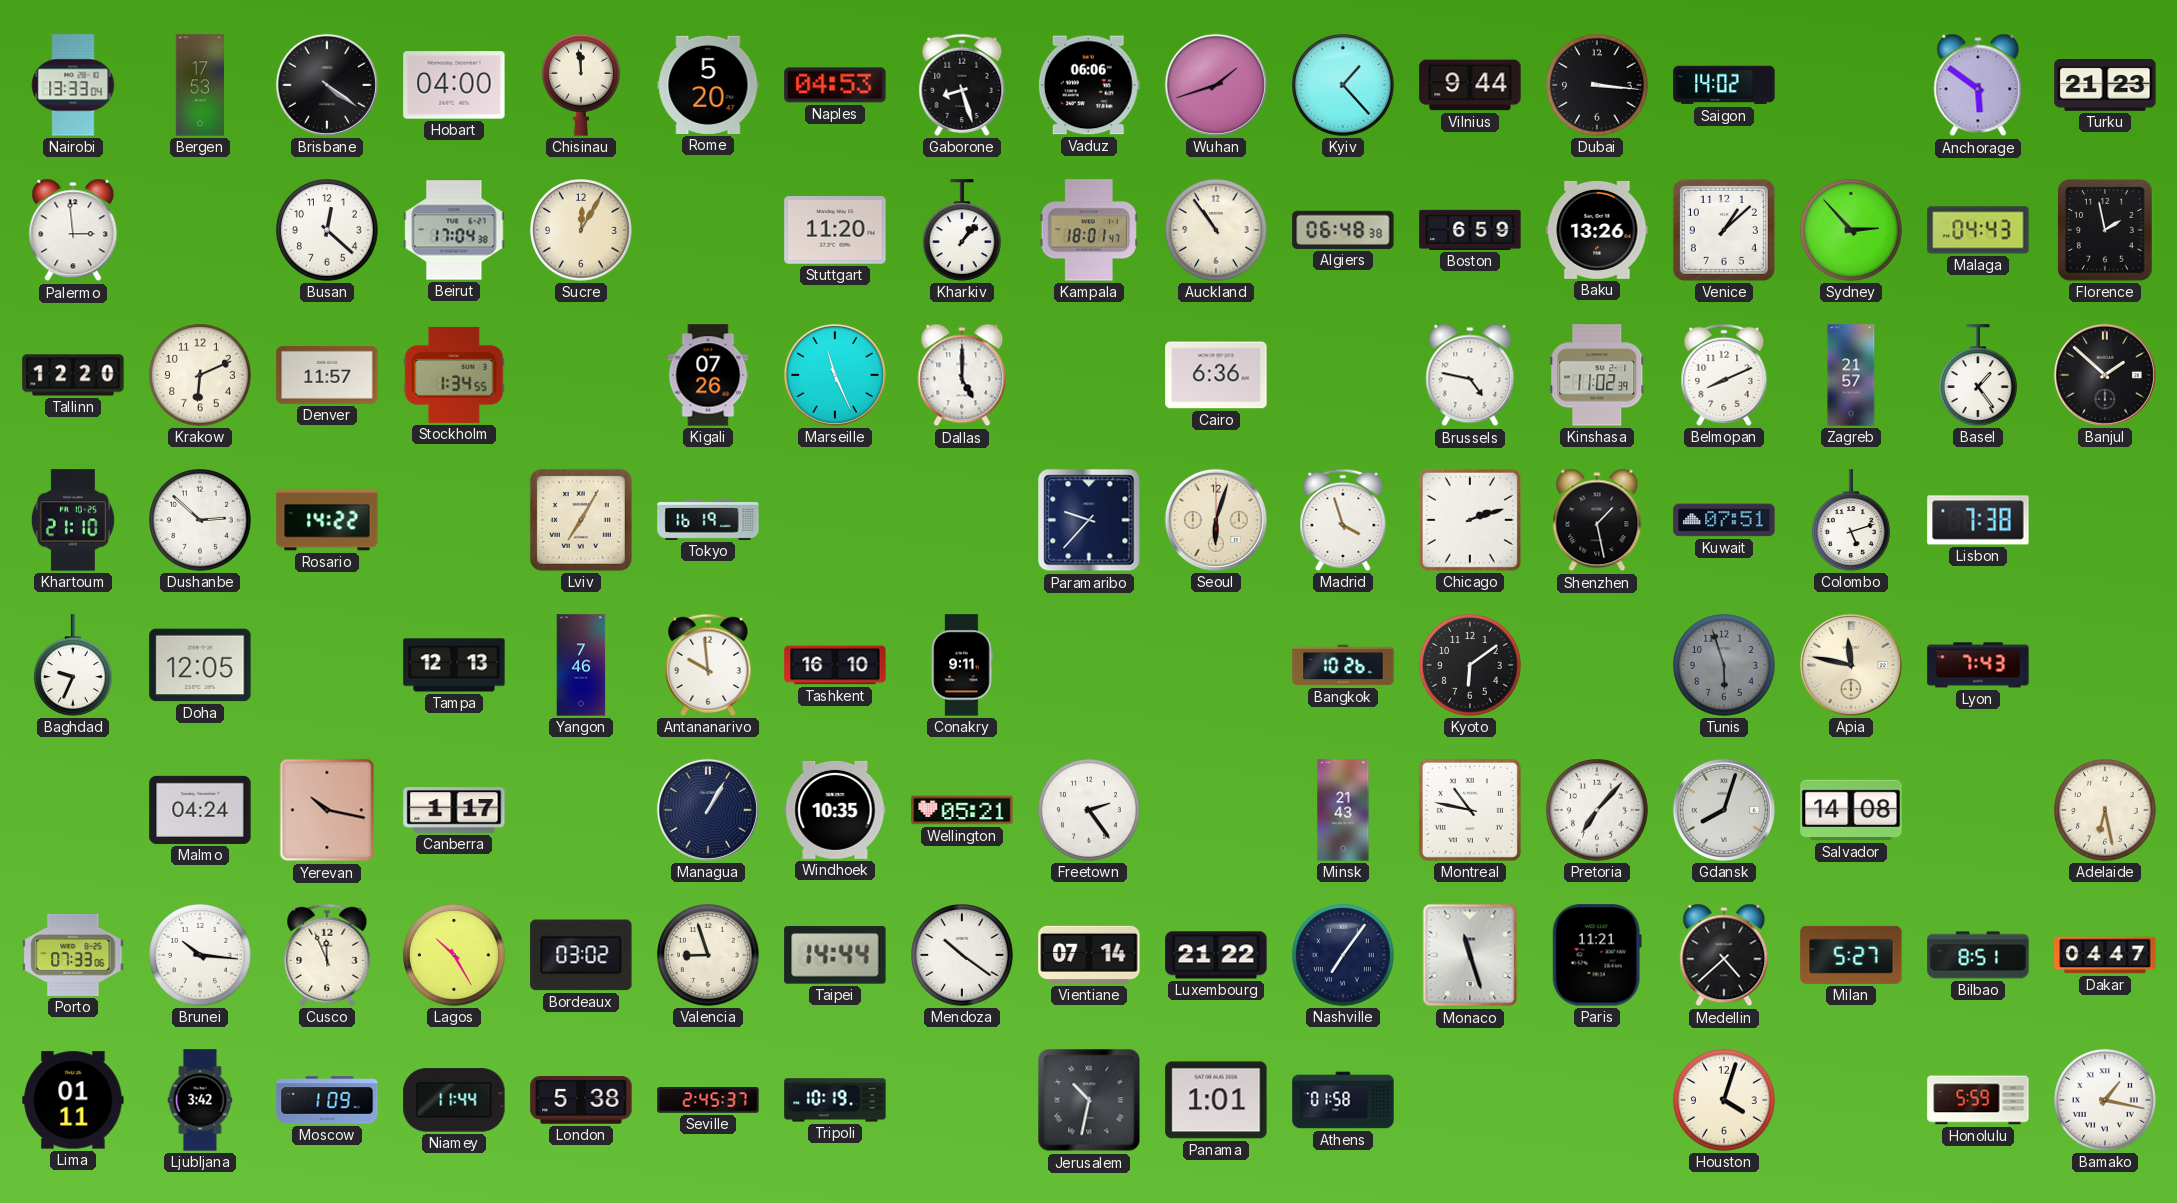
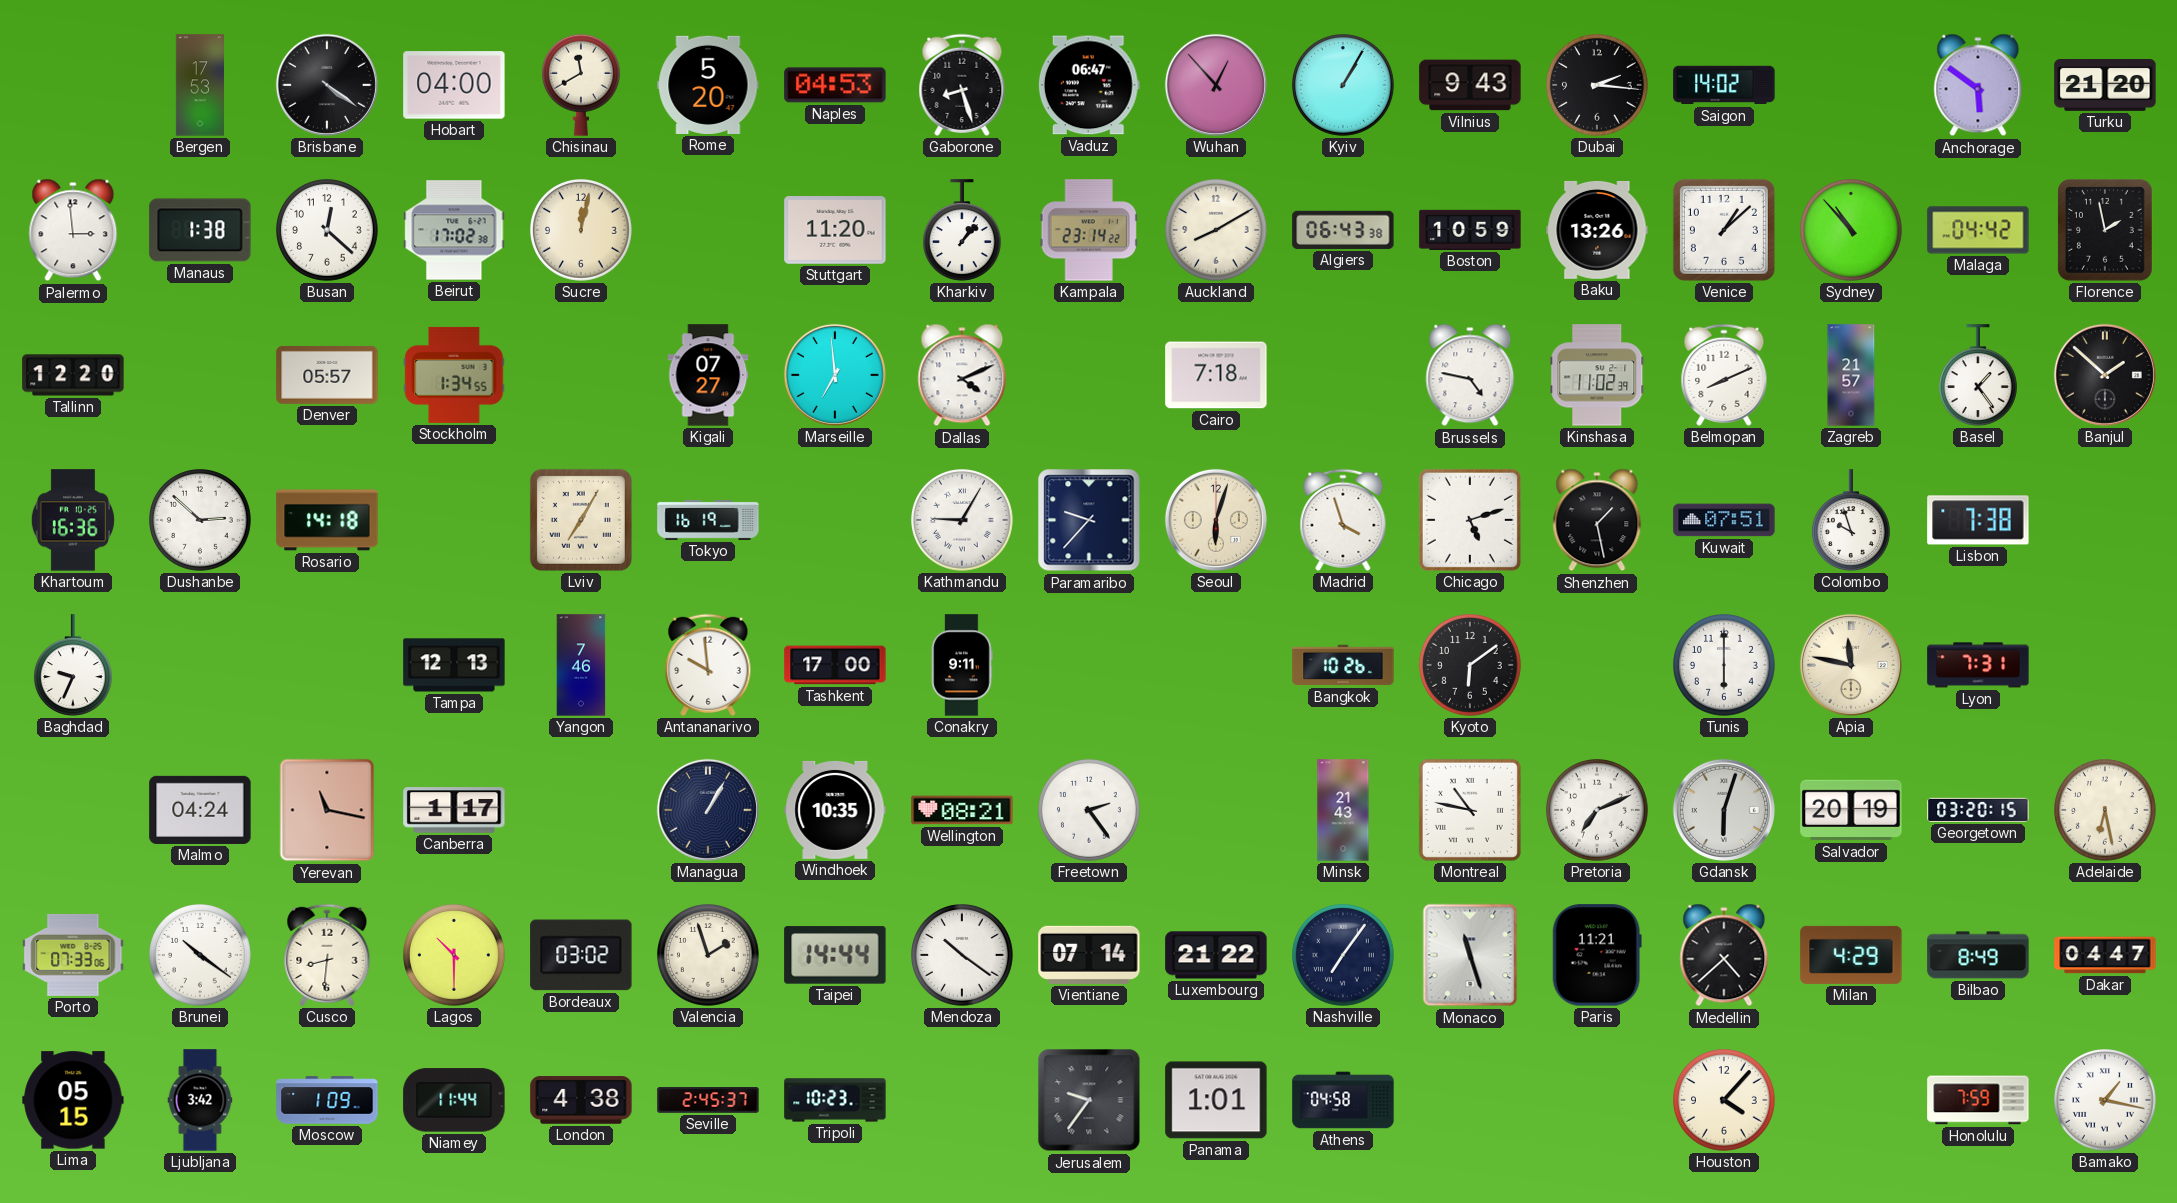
Nairobi: 13:33 -> none
Chisinau: 11:59 -> 11:40
Vaduz: 06:06 -> 06:47
Wuhan: 1:42 -> 12:53
Kyiv: 1:23 -> 1:05
Vilnius: 9:44 -> 9:43
Dubai: 3:16 -> 2:16
Turku: 21:23 -> 21:20
Manaus: none -> 1:38
Beirut: 17:04 -> 17:02
Sucre: 12:05 -> 12:02
Kampala: 18:01 -> 23:14
Auckland: 10:54 -> 8:10
Algiers: 06:48 -> 06:43
Boston: 6:59 -> 10:59
Sydney: 2:53 -> 10:53
Malaga: 04:43 -> 04:42
Krakow: 6:11 -> none
Denver: 11:57 -> 05:57
Kigali: 07:26 -> 07:27
Marseille: 11:26 -> 6:59
Dallas: 5:00 -> 4:11
Cairo: 6:36 -> 7:18
Khartoum: 21:10 -> 16:36
Rosario: 14:22 -> 14:18
Kathmandu: none -> 9:05
Chicago: 2:12 -> 5:12
Colombo: 5:12 -> 9:57
Doha: 12:05 -> none
Tashkent: 16:10 -> 17:00
Tunis: 5:57 -> 6:00
Tunis dial: grey -> white
Lyon: 7:43 -> 7:31
Yerevan: 10:17 -> 11:17
Wellington: 05:21 -> 08:21
Pretoria: 7:07 -> 7:11
Gdansk: 8:03 -> 6:03
Salvador: 14:08 -> 20:19
Georgetown: none -> 03:20
Brunei: 10:16 -> 10:21
Cusco: 11:56 -> 8:31
Lagos: 10:25 -> 10:30
Valencia: 8:57 -> 1:57
Milan: 5:27 -> 4:29
Bilbao: 8:51 -> 8:49
Lima: 01:11 -> 05:15
London: 5:38 -> 4:38
Tripoli: 10:19 -> 10:23
Jerusalem: 10:32 -> 9:36
Athens: 01:58 -> 04:58
Houston: 4:03 -> 4:07
Honolulu: 5:59 -> 7:59
